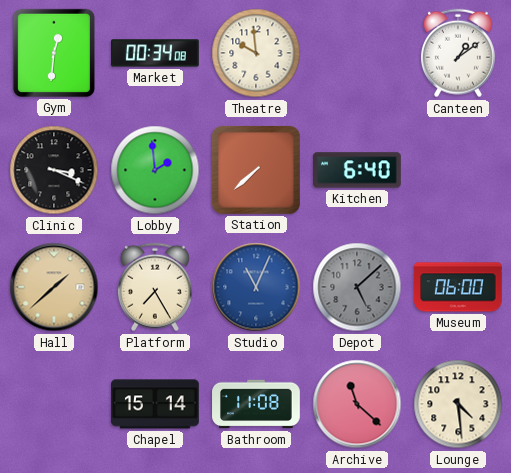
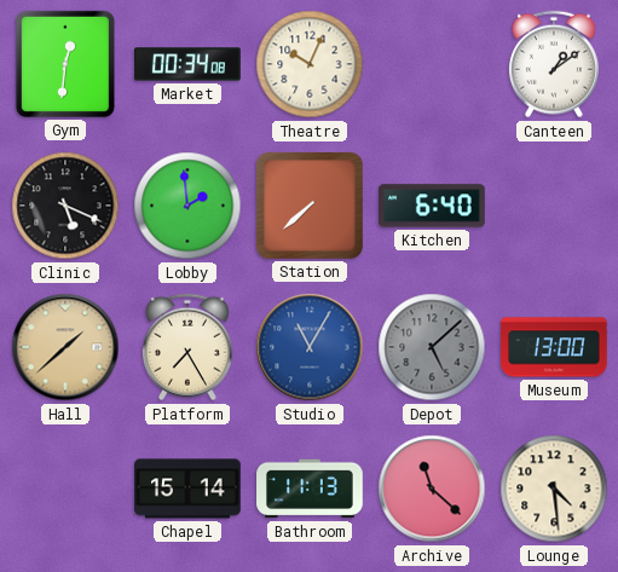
Theatre: 9:59 -> 10:04
Clinic: 3:19 -> 5:19
Studio: 11:04 -> 11:05
Museum: 06:00 -> 13:00
Bathroom: 11:08 -> 11:13
